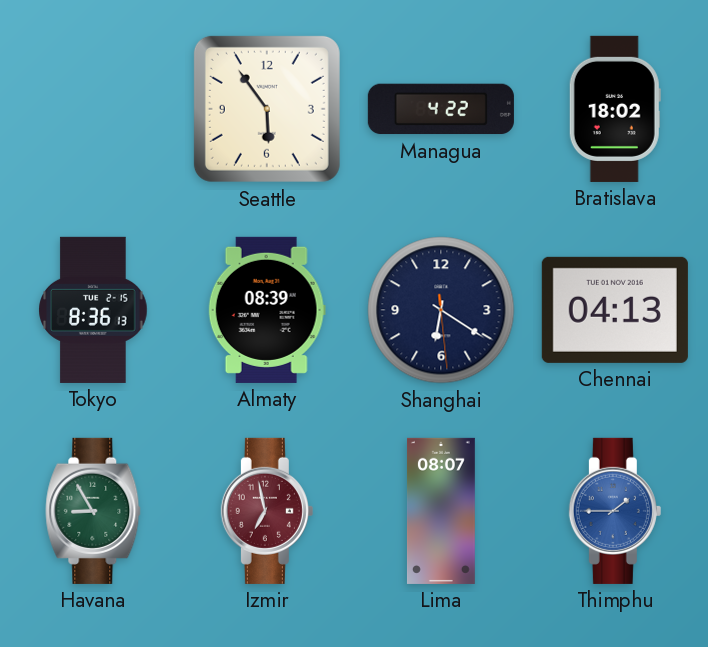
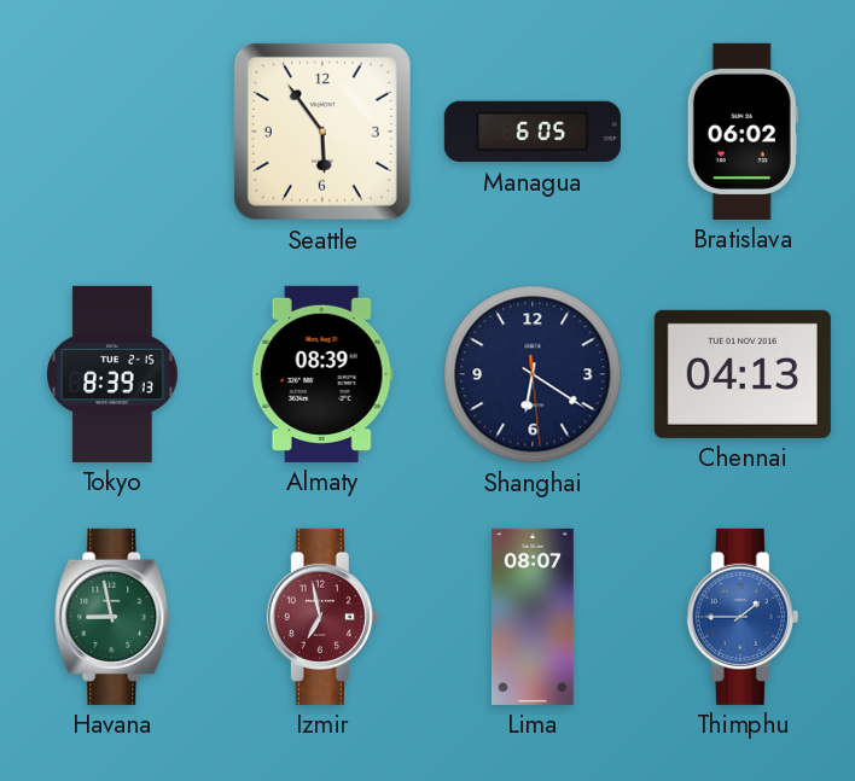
Managua: 4:22 -> 6:05
Bratislava: 18:02 -> 06:02
Tokyo: 8:36 -> 8:39
Havana: 8:55 -> 8:58
